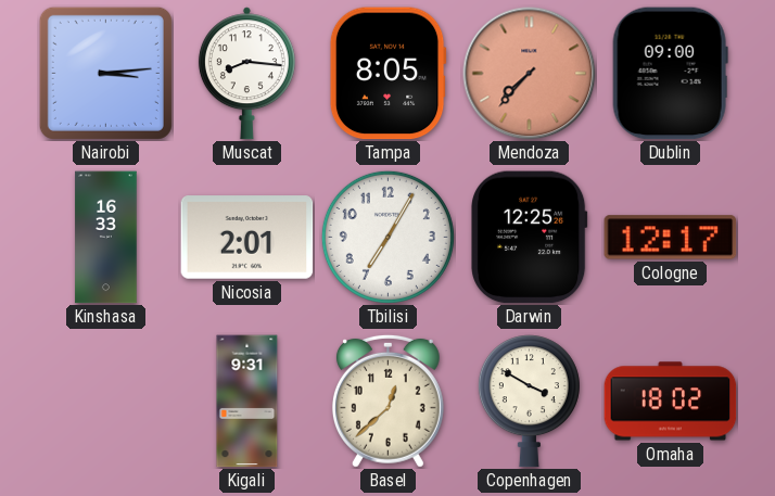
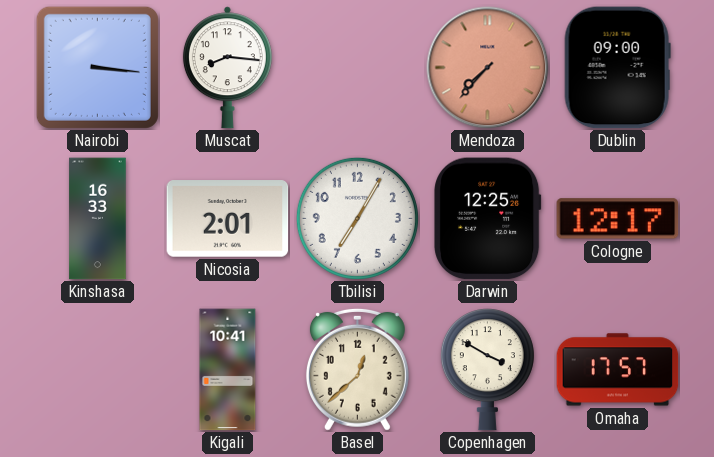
Nairobi: 3:14 -> 3:16
Tampa: 8:05 -> none
Kigali: 9:31 -> 10:41
Omaha: 18:02 -> 17:57
